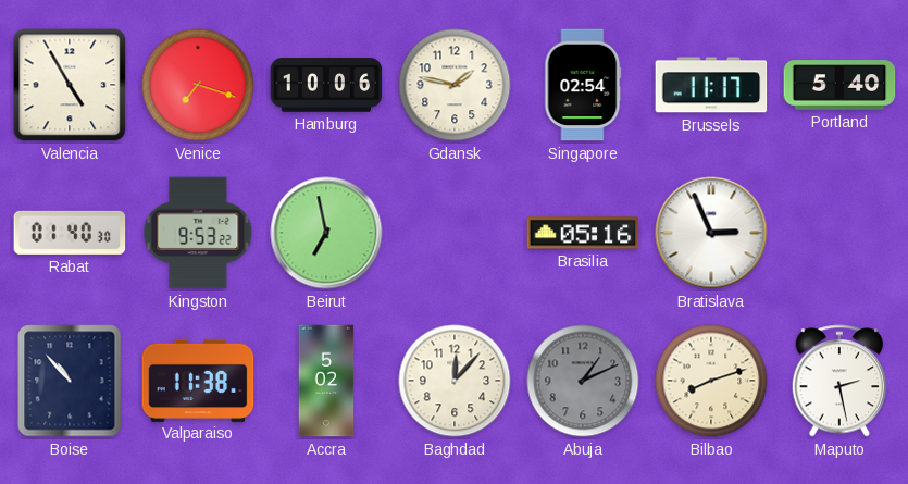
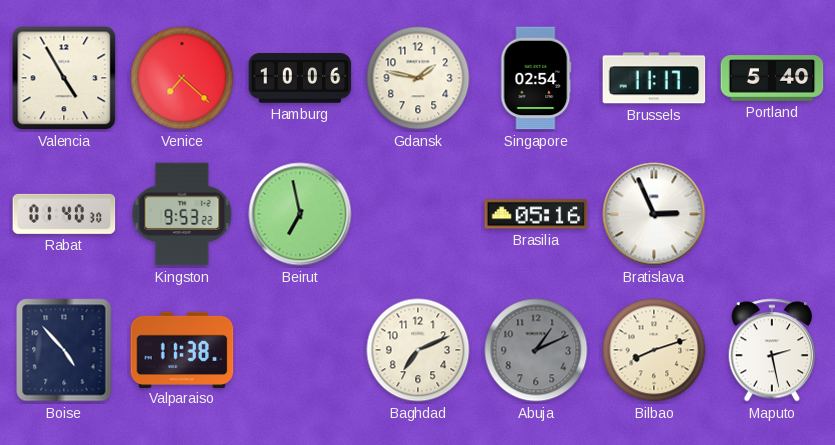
Venice: 7:18 -> 7:22
Boise: 10:53 -> 4:53
Accra: 5:02 -> none
Baghdad: 12:07 -> 7:11
